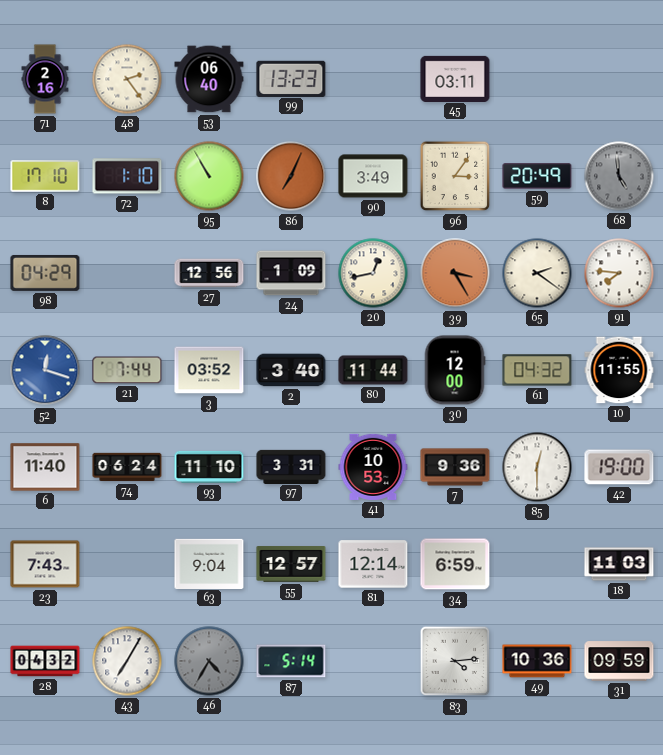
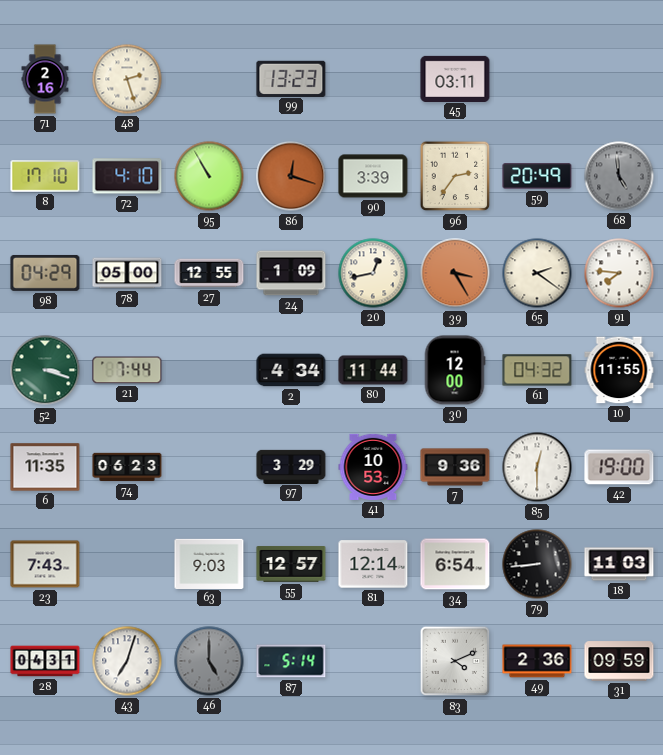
48: 2:24 -> 2:27
53: 06:40 -> none
72: 1:10 -> 4:10
86: 7:04 -> 12:18
90: 3:49 -> 3:39
96: 3:06 -> 2:36
78: none -> 05:00
27: 12:56 -> 12:55
52: 12:18 -> 3:18
52 dial: blue -> green
3: 03:52 -> none
2: 3:40 -> 4:34
6: 11:40 -> 11:35
74: 06:24 -> 06:23
93: 11:10 -> none
97: 3:31 -> 3:29
63: 9:04 -> 9:03
34: 6:59 -> 6:54
79: none -> 8:44
28: 04:32 -> 04:31
43: 7:05 -> 7:03
46: 4:35 -> 5:00
83: 4:14 -> 4:11
49: 10:36 -> 2:36
